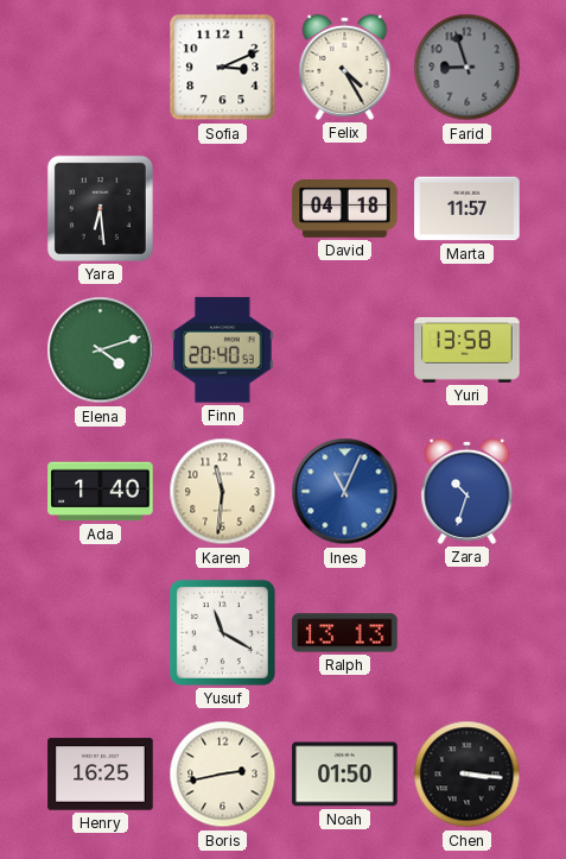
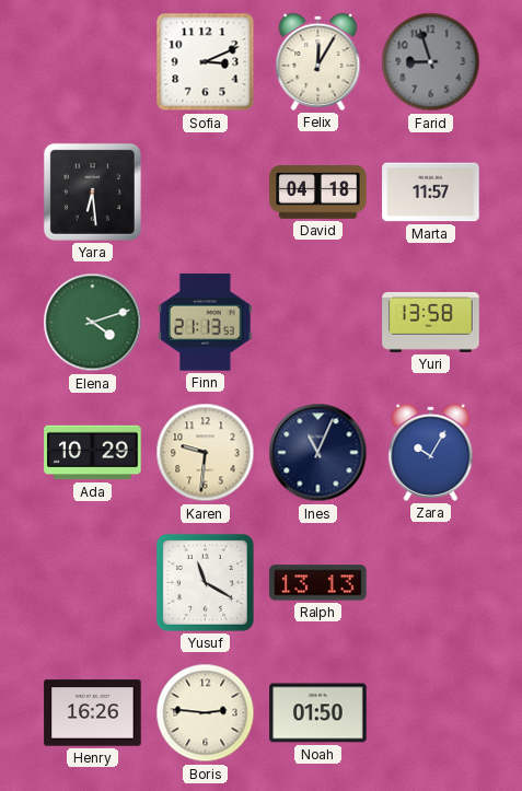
Felix: 4:25 -> 12:05
Finn: 20:40 -> 21:13
Ada: 1:40 -> 10:29
Karen: 11:31 -> 9:31
Ines dial: blue -> navy
Zara: 10:33 -> 10:05
Henry: 16:25 -> 16:26
Boris: 2:43 -> 2:46
Chen: 3:16 -> none
